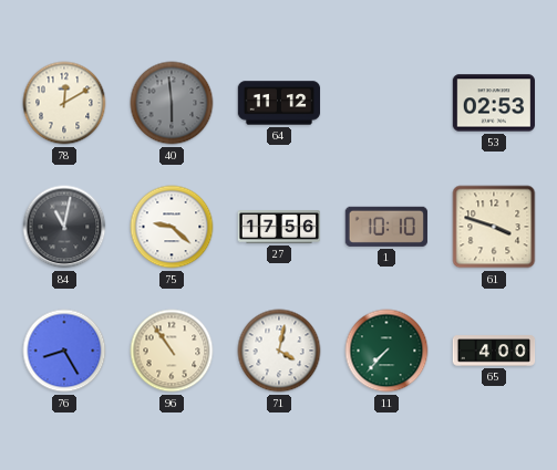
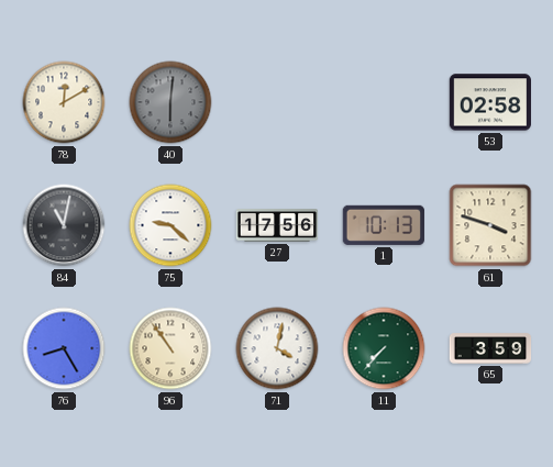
40: 5:59 -> 6:01
64: 11:12 -> none
53: 02:53 -> 02:58
1: 10:10 -> 10:13
65: 4:00 -> 3:59
